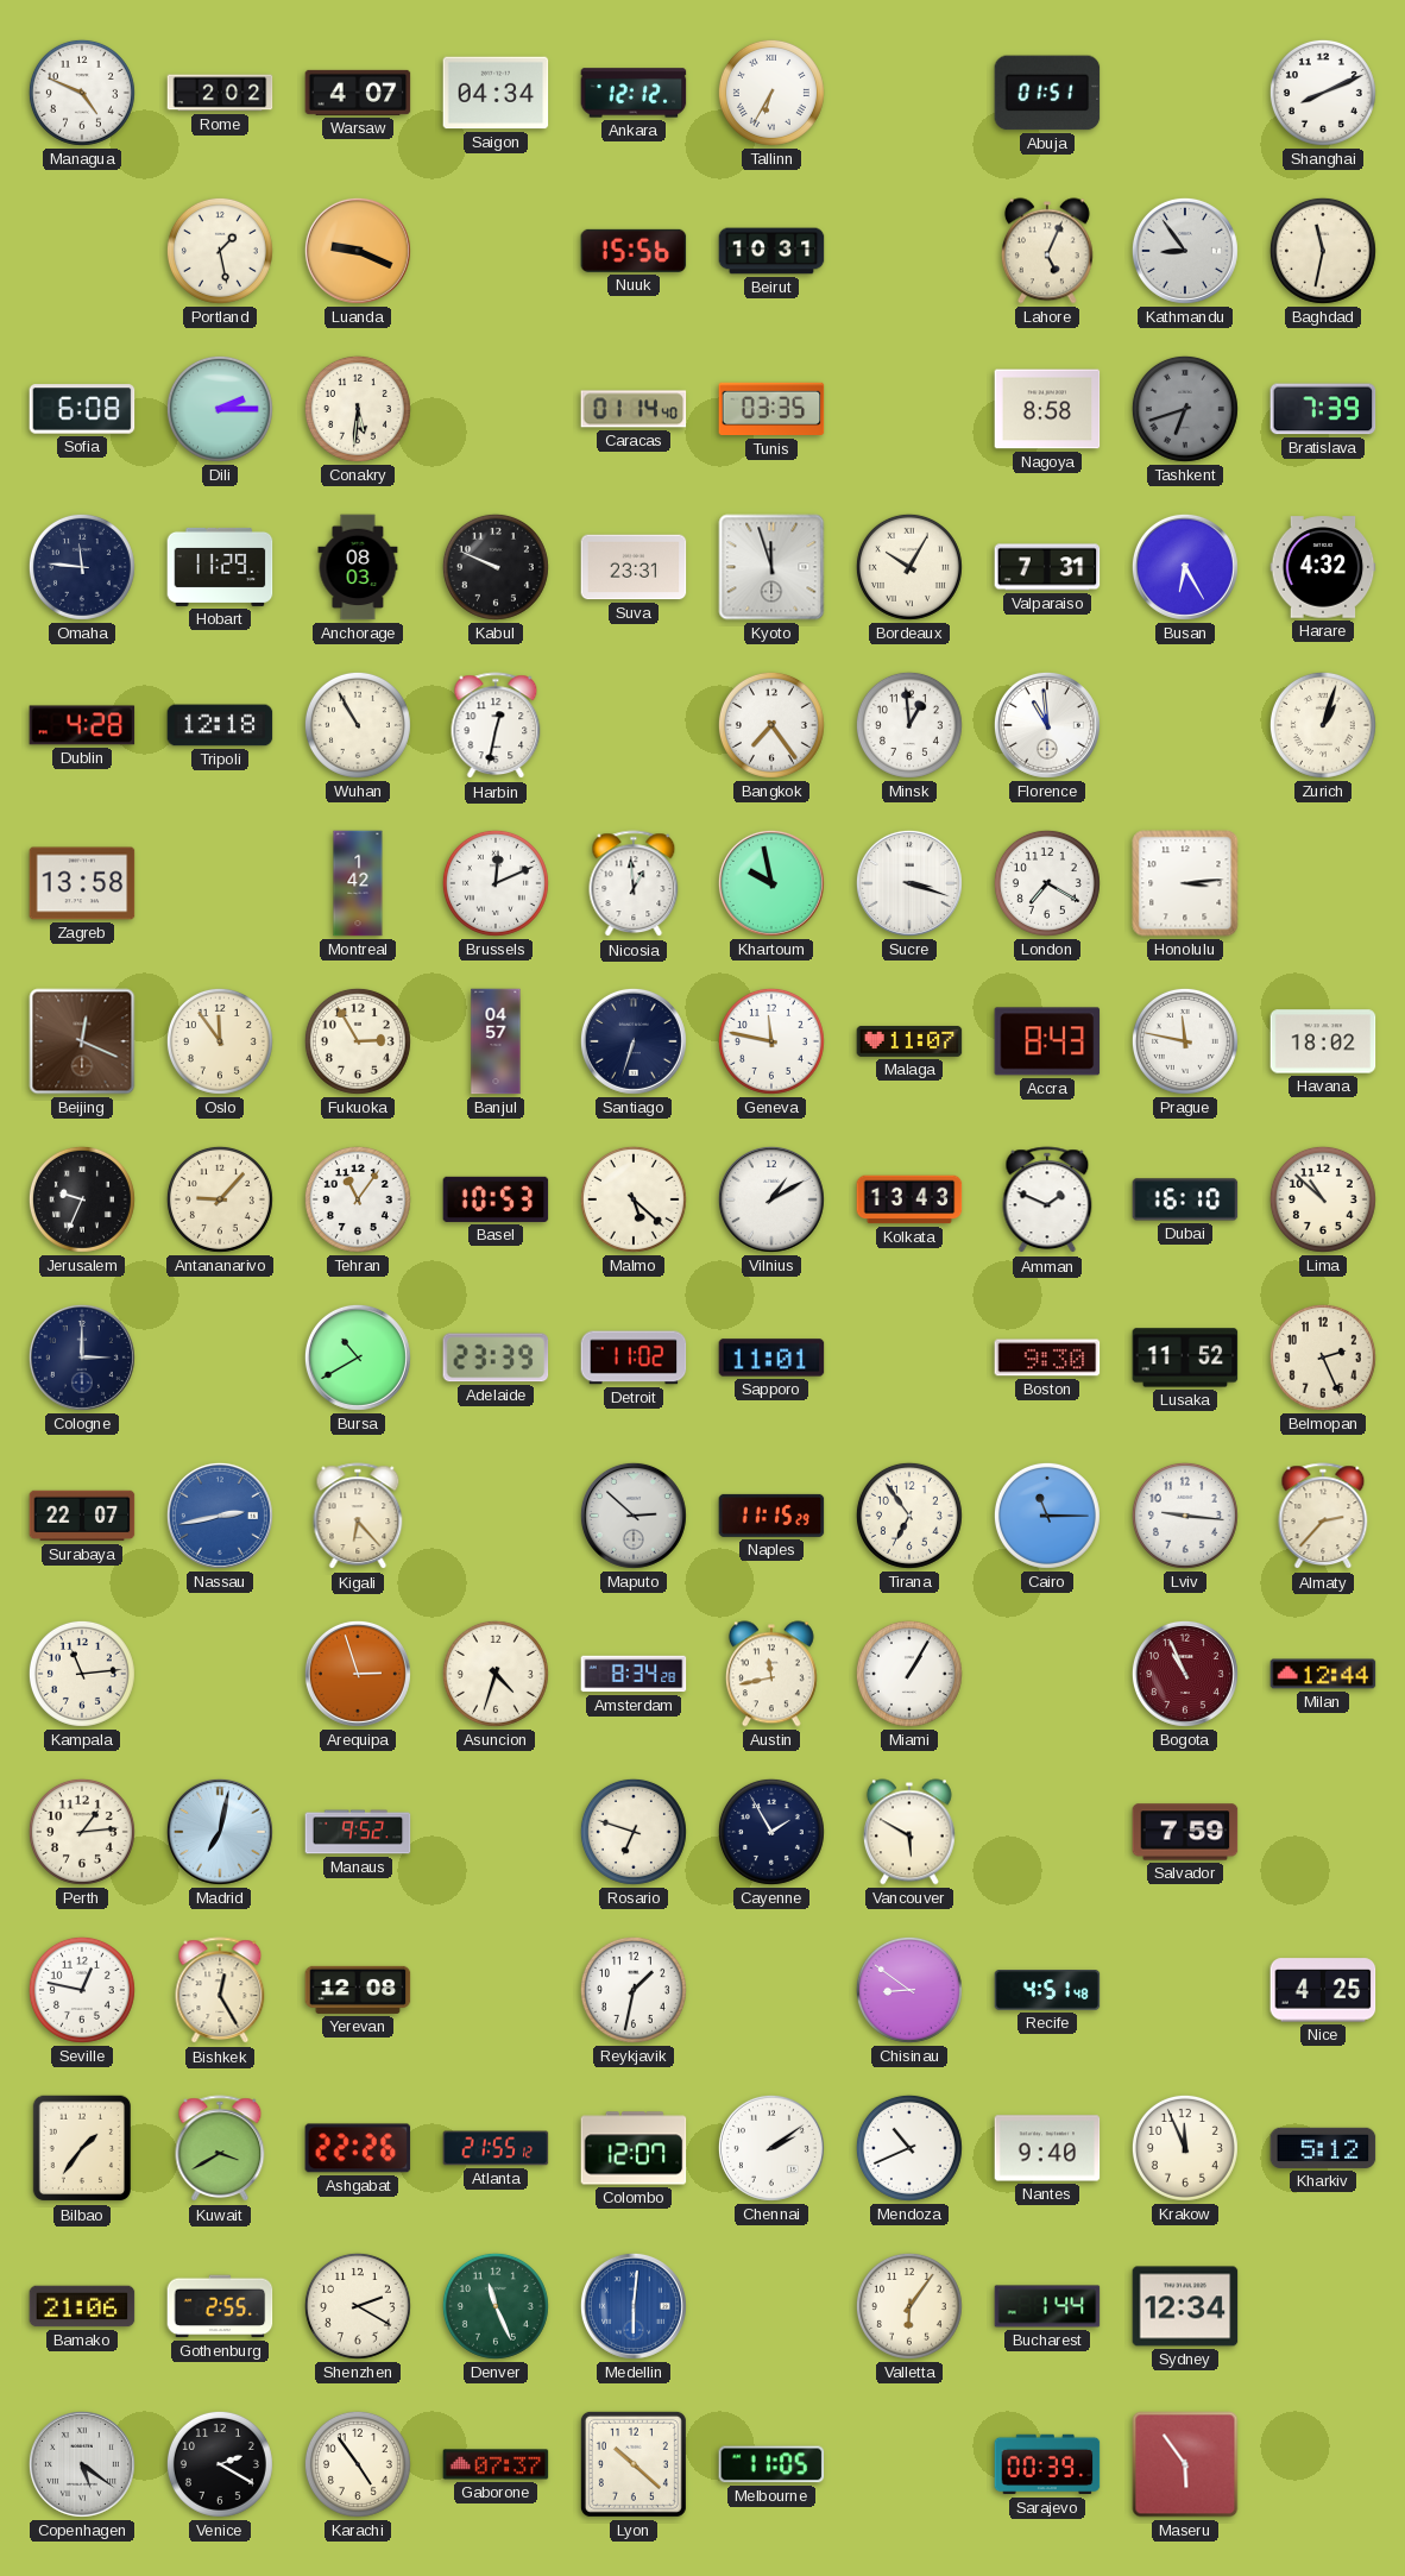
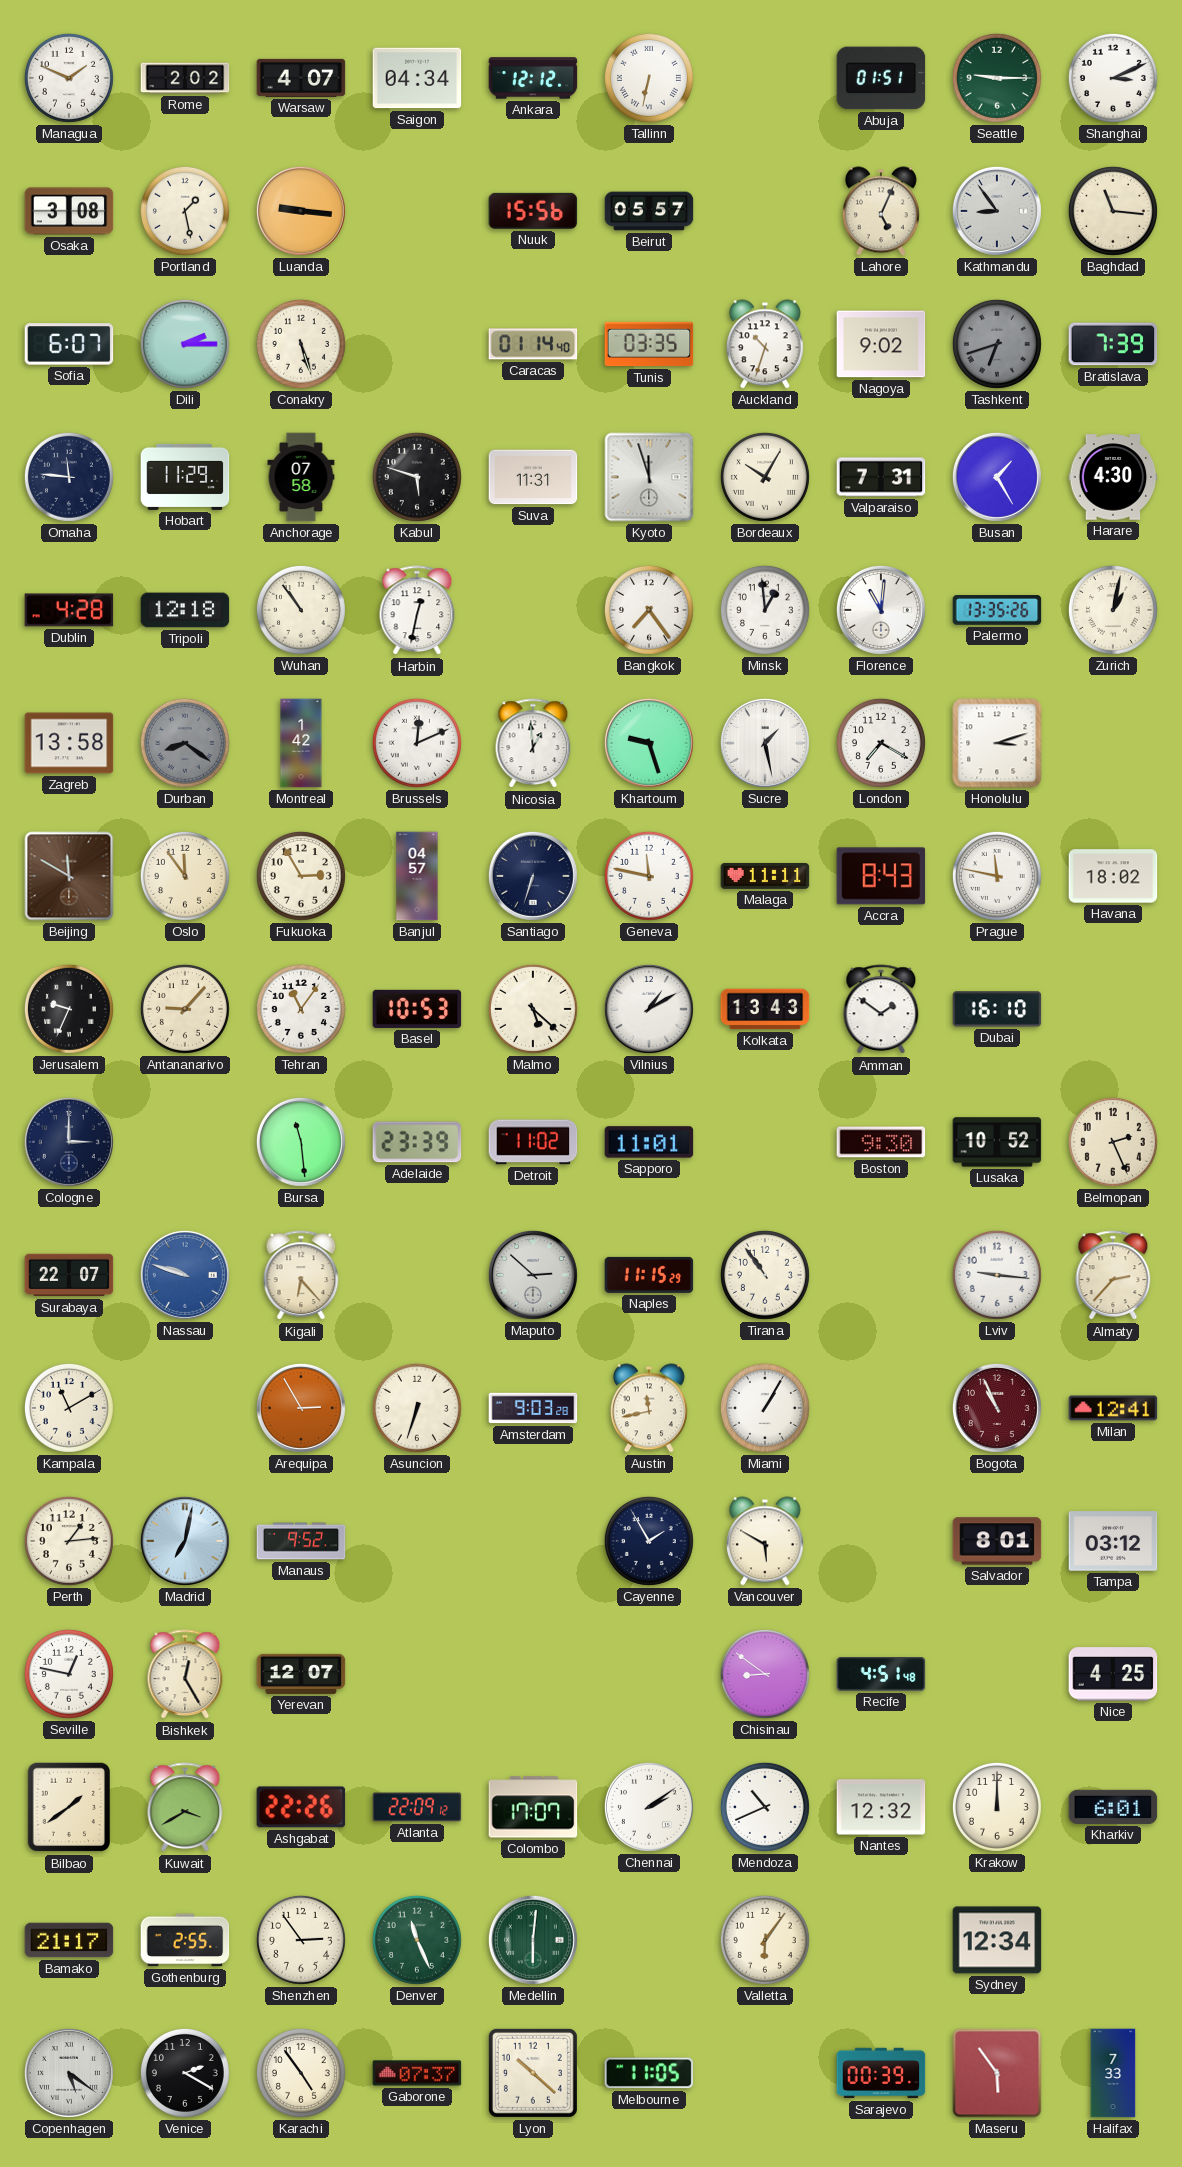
Managua: 4:49 -> 1:49
Tallinn: 6:35 -> 6:32
Seattle: none -> 9:15
Shanghai: 8:11 -> 3:11
Osaka: none -> 3:08
Luanda: 9:19 -> 9:16
Beirut: 10:31 -> 05:57
Baghdad: 11:32 -> 11:16
Sofia: 6:08 -> 6:07
Conakry: 5:31 -> 5:27
Auckland: none -> 10:33
Nagoya: 8:58 -> 9:02
Anchorage: 08:03 -> 07:58
Kabul: 9:49 -> 5:48
Suva: 23:31 -> 11:31
Busan: 6:25 -> 1:25
Harare: 4:32 -> 4:30
Wuhan: 10:55 -> 10:54
Florence: 10:59 -> 11:01
Palermo: none -> 13:35
Zurich: 1:03 -> 1:02
Durban: none -> 8:21
Khartoum: 9:58 -> 9:27
Sucre: 3:18 -> 1:28
Honolulu: 3:14 -> 3:12
Beijing: 12:19 -> 11:50
Malaga: 11:07 -> 11:11
Amman: 1:49 -> 1:51
Lima: 10:52 -> none
Bursa: 10:40 -> 11:29
Lusaka: 11:52 -> 10:52
Nassau: 2:43 -> 9:48
Tirana: 6:54 -> 10:54
Cairo: 11:15 -> none
Kampala: 11:14 -> 11:10
Arequipa: 2:57 -> 2:55
Asuncion: 4:33 -> 6:33
Amsterdam: 8:34 -> 9:03
Milan: 12:44 -> 12:41
Rosario: 6:48 -> none
Salvador: 7:59 -> 8:01
Tampa: none -> 03:12
Yerevan: 12:08 -> 12:07
Reykjavik: 1:32 -> none
Bilbao: 1:36 -> 1:39
Atlanta: 21:55 -> 22:09
Colombo: 12:07 -> 17:07
Nantes: 9:40 -> 12:32
Krakow: 11:56 -> 12:00
Kharkiv: 5:12 -> 6:01
Bamako: 21:06 -> 21:17
Shenzhen: 2:20 -> 2:54
Medellin dial: blue -> green
Bucharest: 1:44 -> none
Halifax: none -> 7:33
